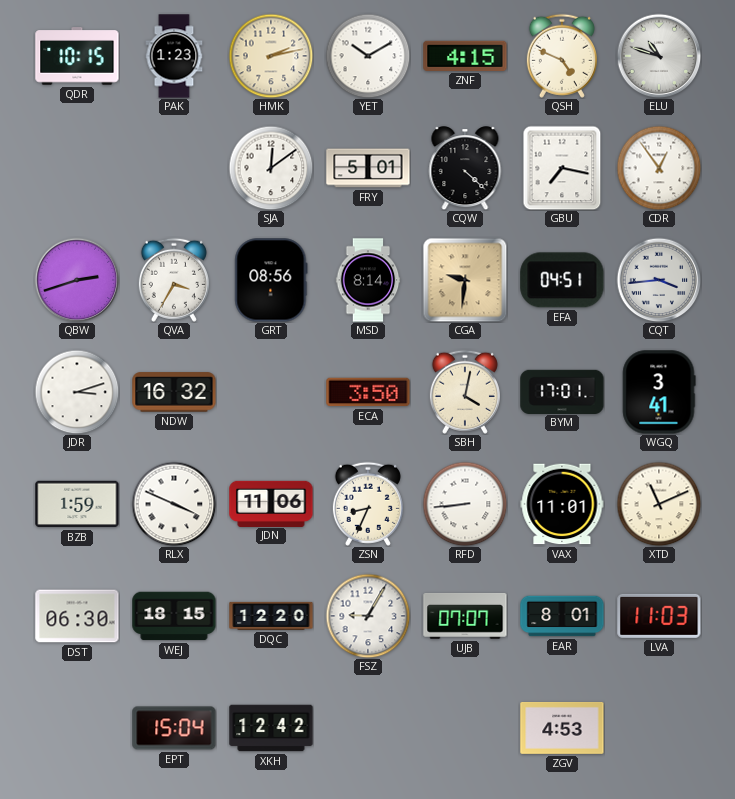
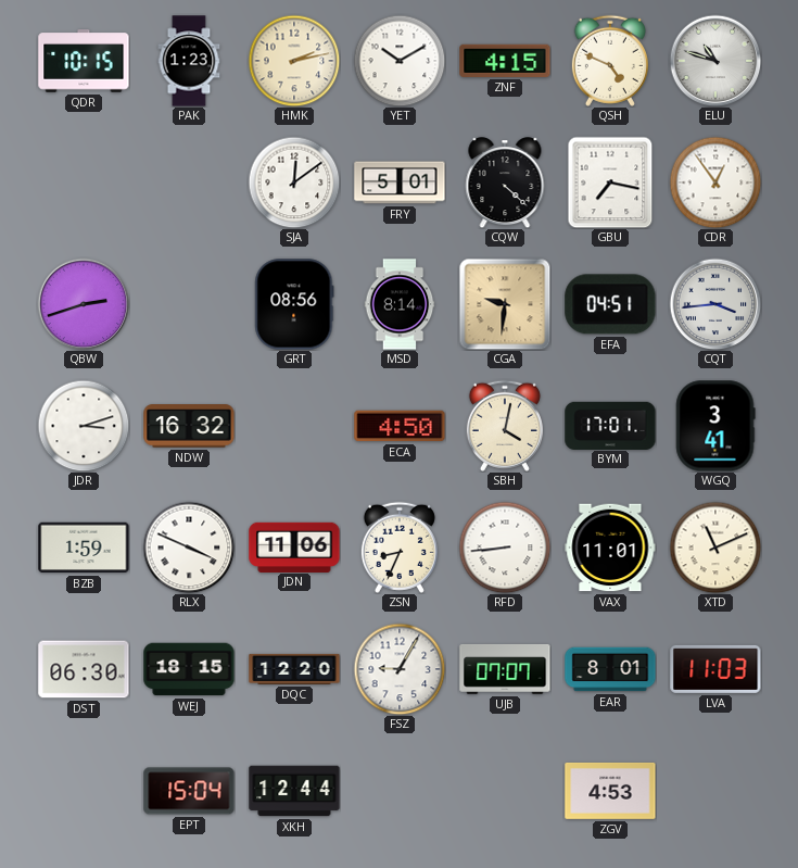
QVA: 3:35 -> none
ECA: 3:50 -> 4:50
XKH: 12:42 -> 12:44
